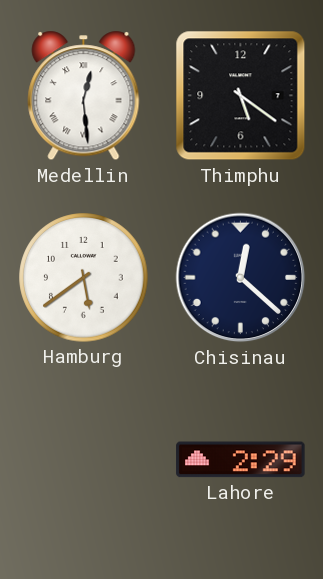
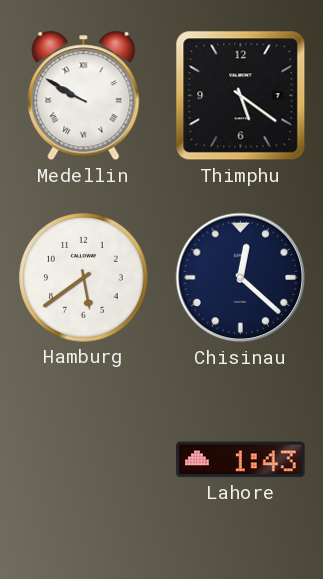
Medellin: 12:29 -> 9:50
Lahore: 2:29 -> 1:43
